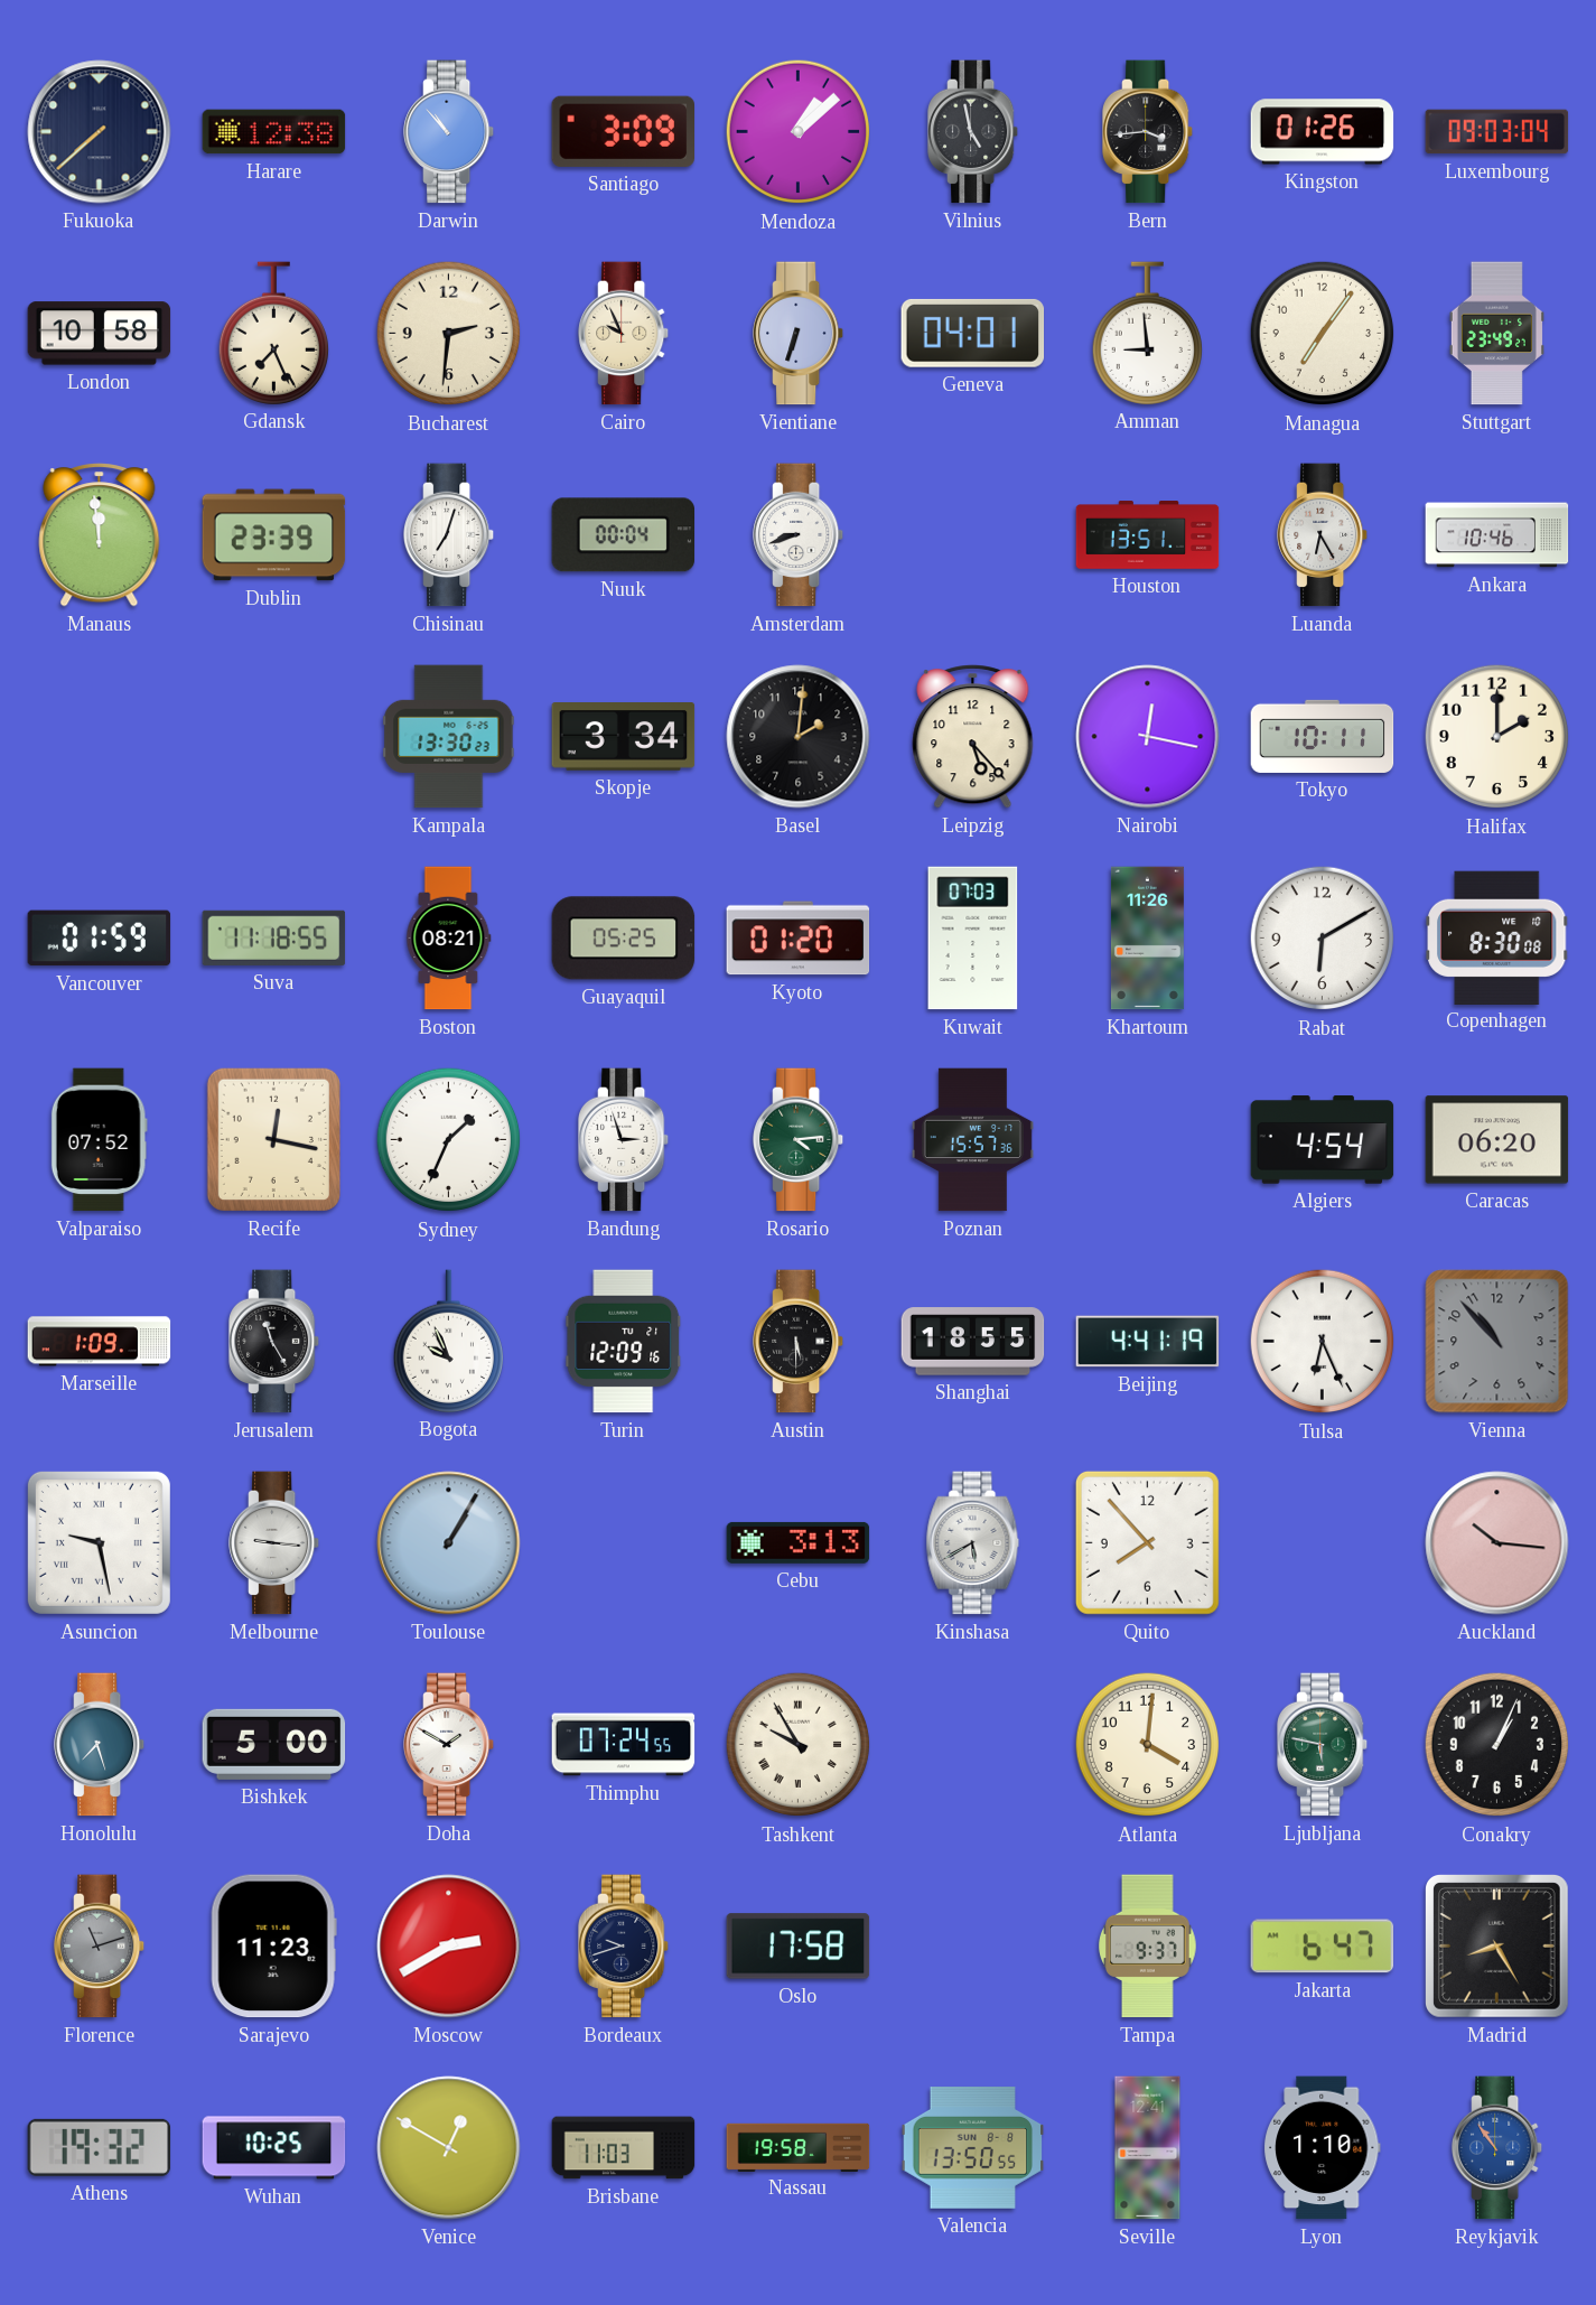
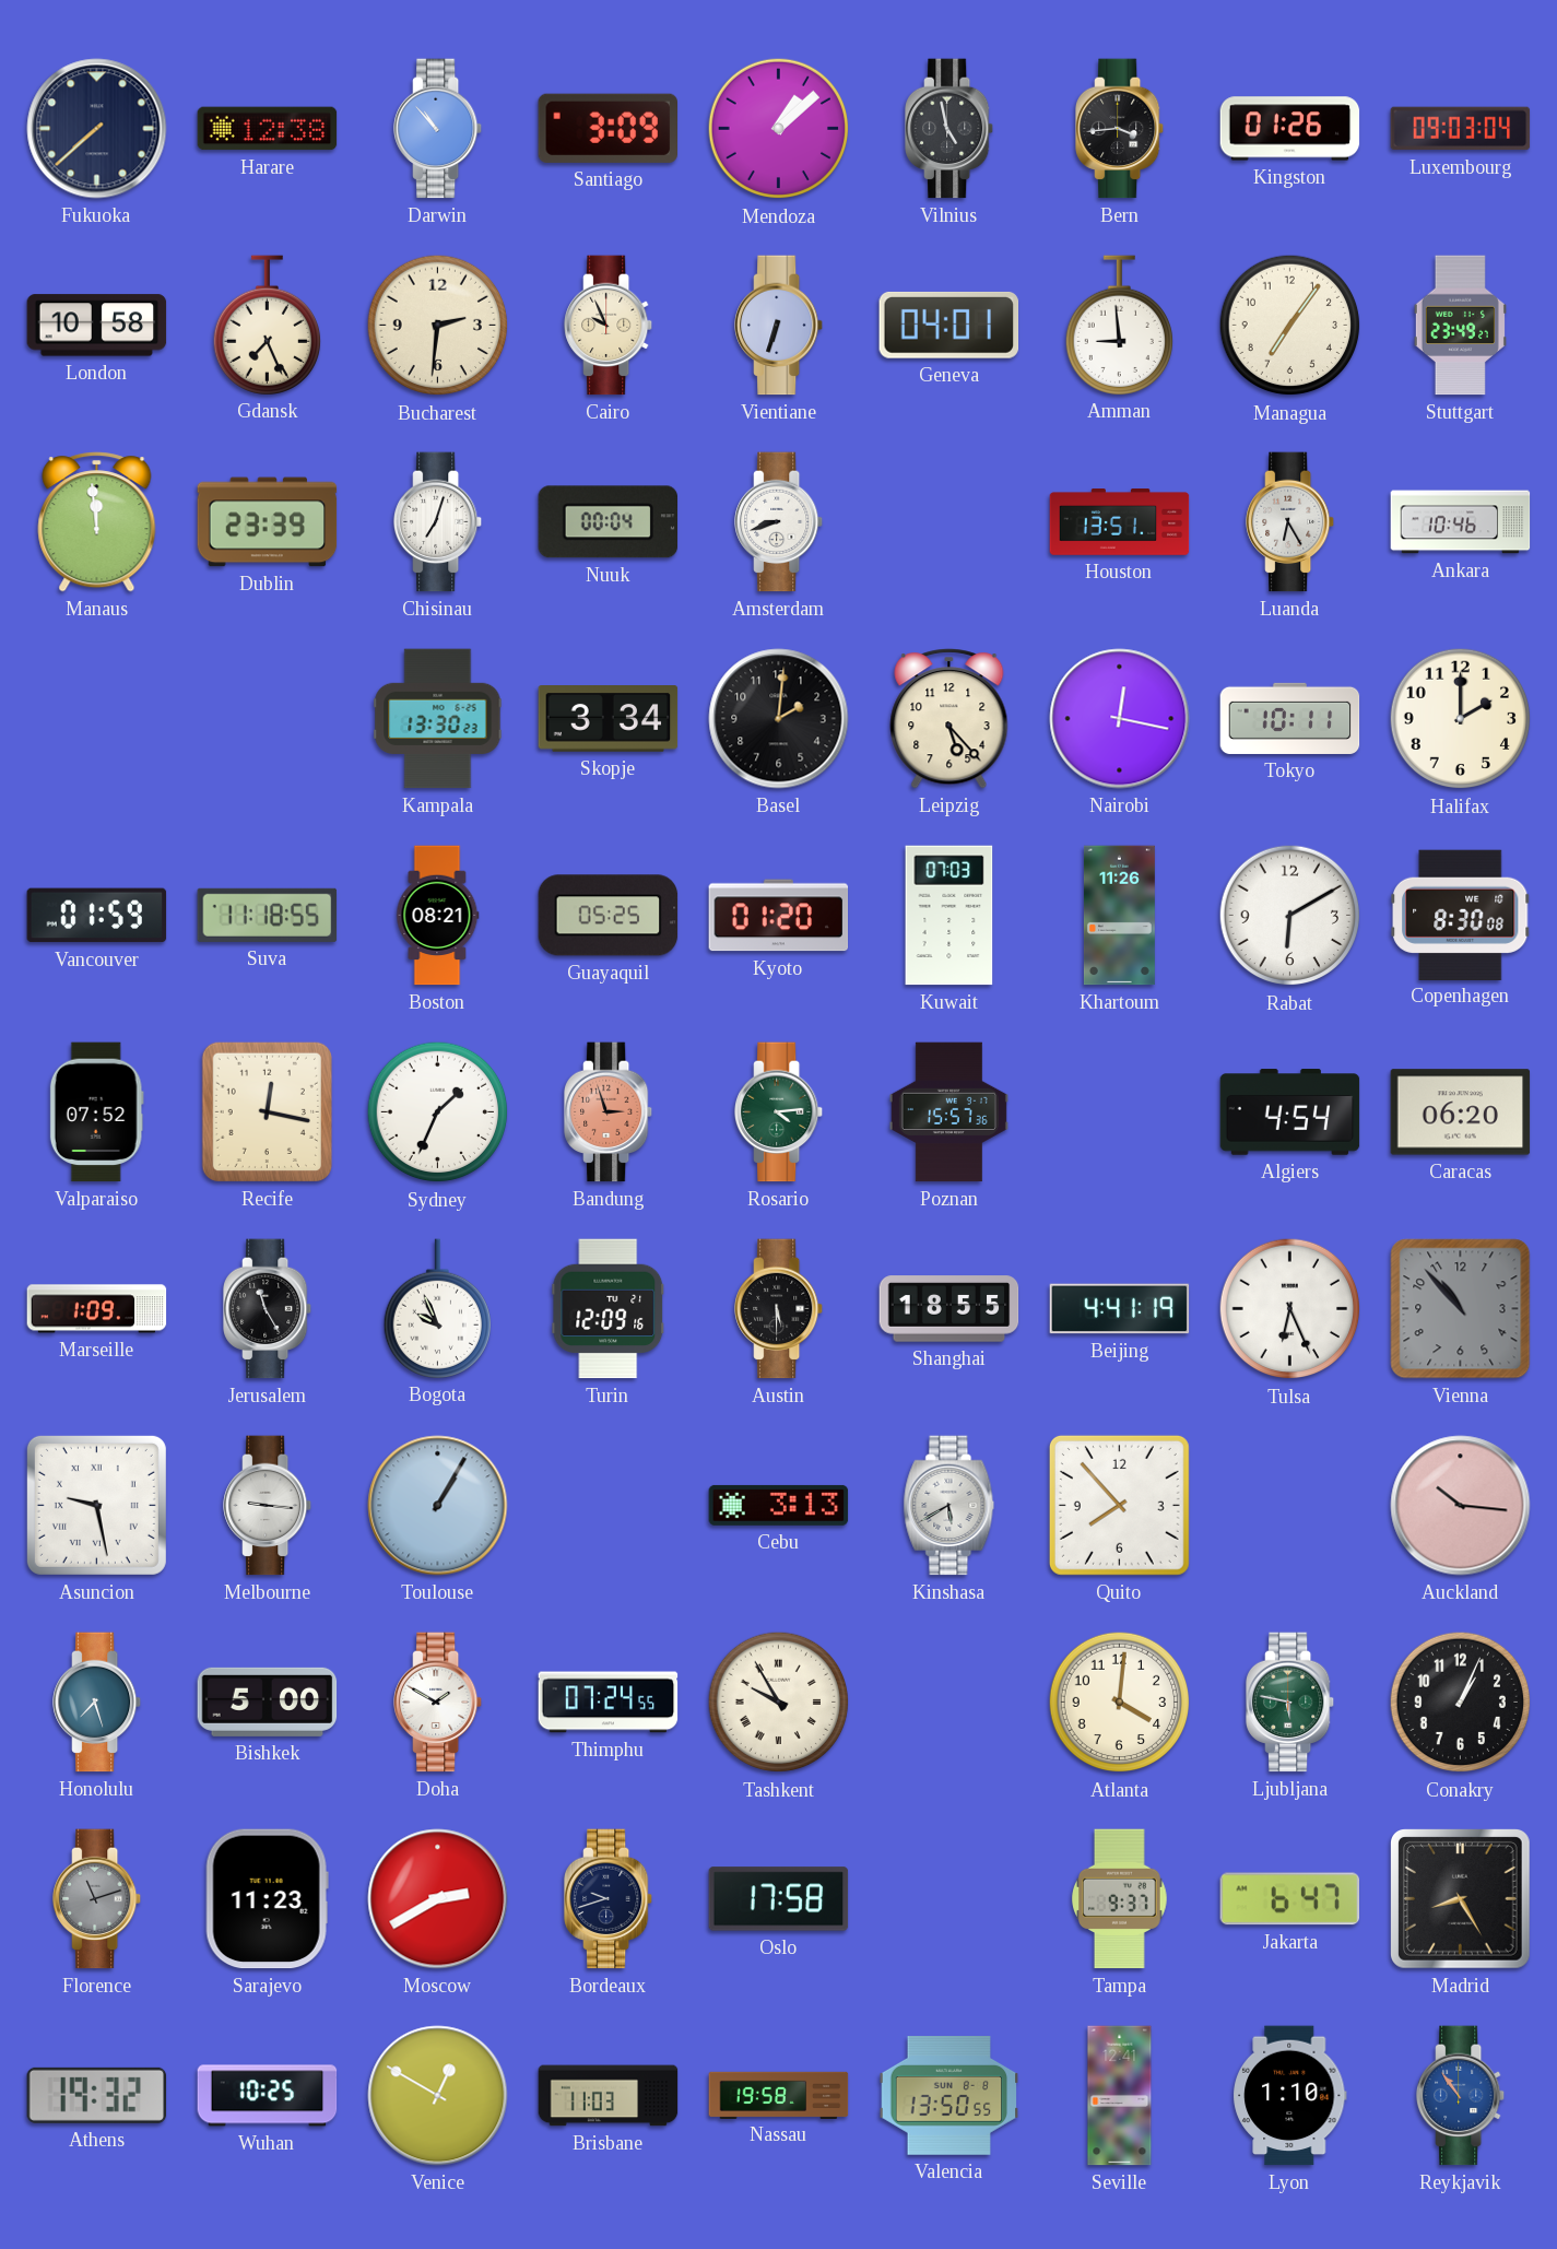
Bandung dial: white -> salmon
